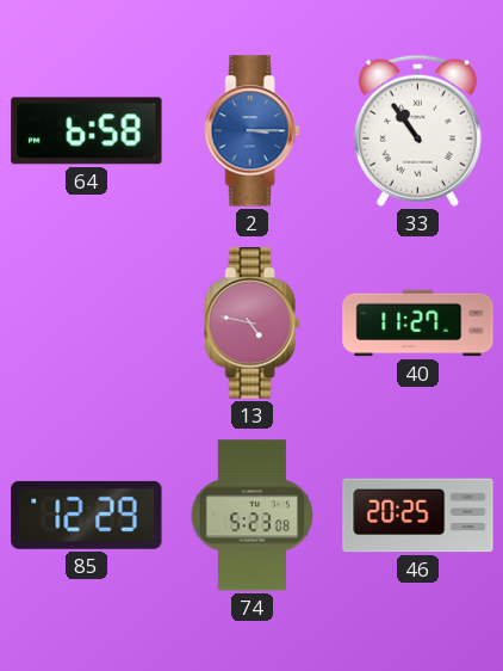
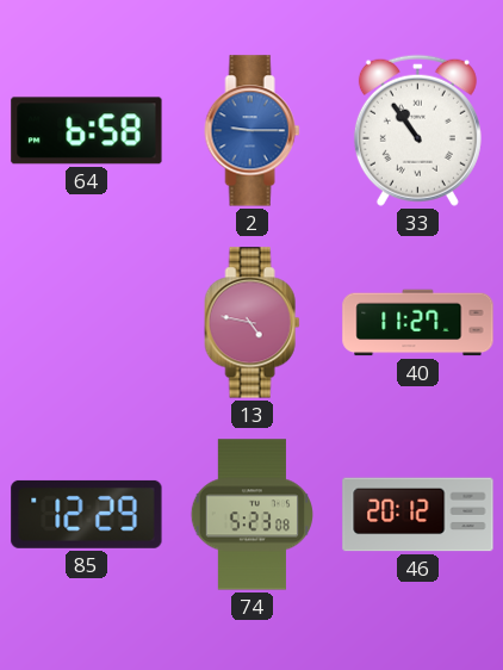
2: 3:15 -> 9:15
46: 20:25 -> 20:12
